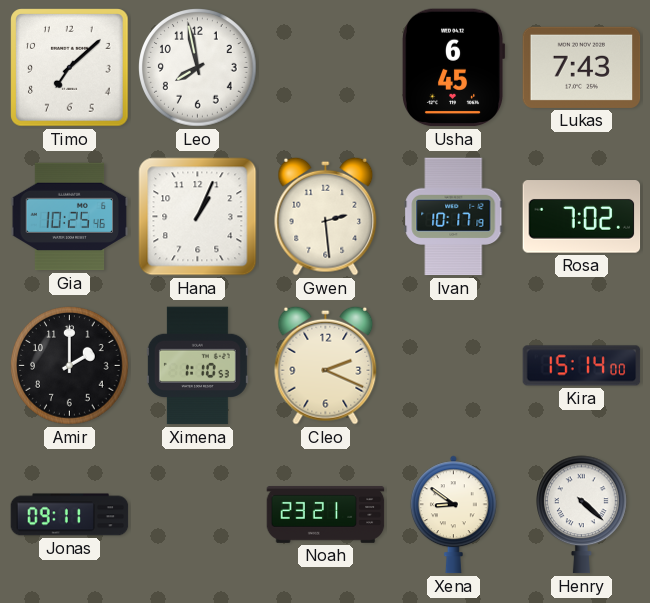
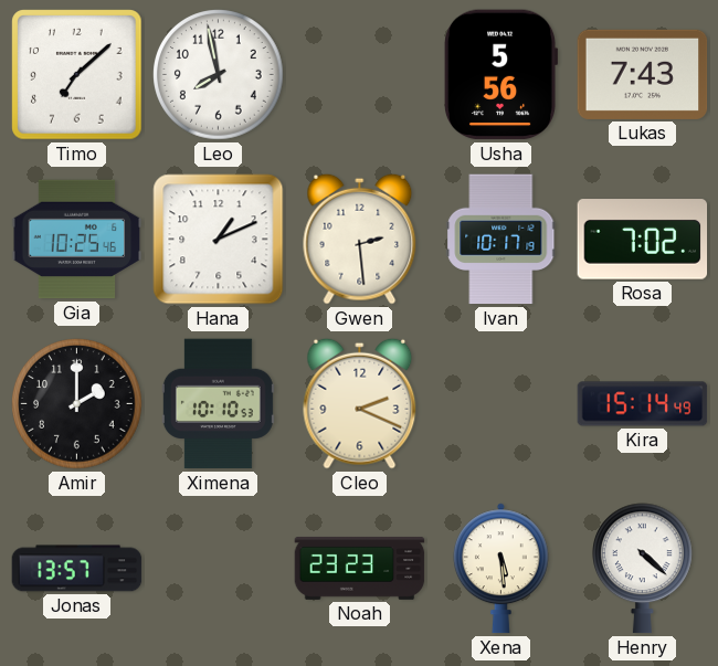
Usha: 6:45 -> 5:56
Hana: 1:04 -> 1:11
Ximena: 1:10 -> 10:10
Kira: 15:14:00 -> 15:14:49
Jonas: 09:11 -> 13:57
Noah: 23:21 -> 23:23
Xena: 8:51 -> 5:29
